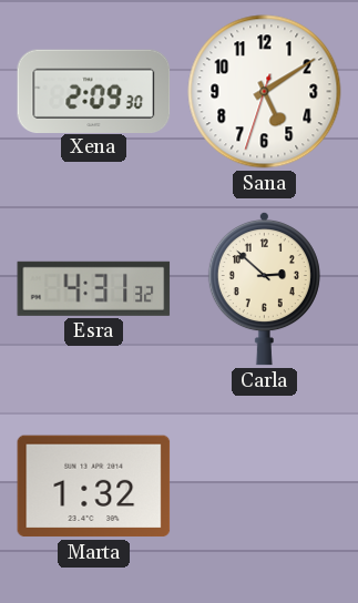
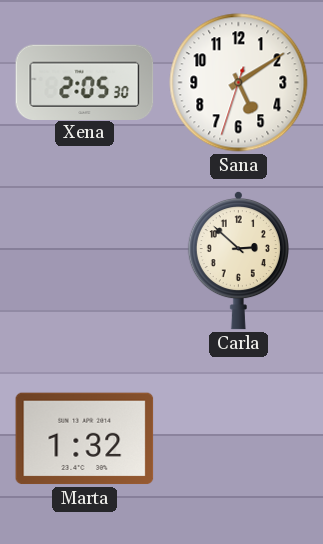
Xena: 2:09 -> 2:05
Esra: 4:31 -> none
